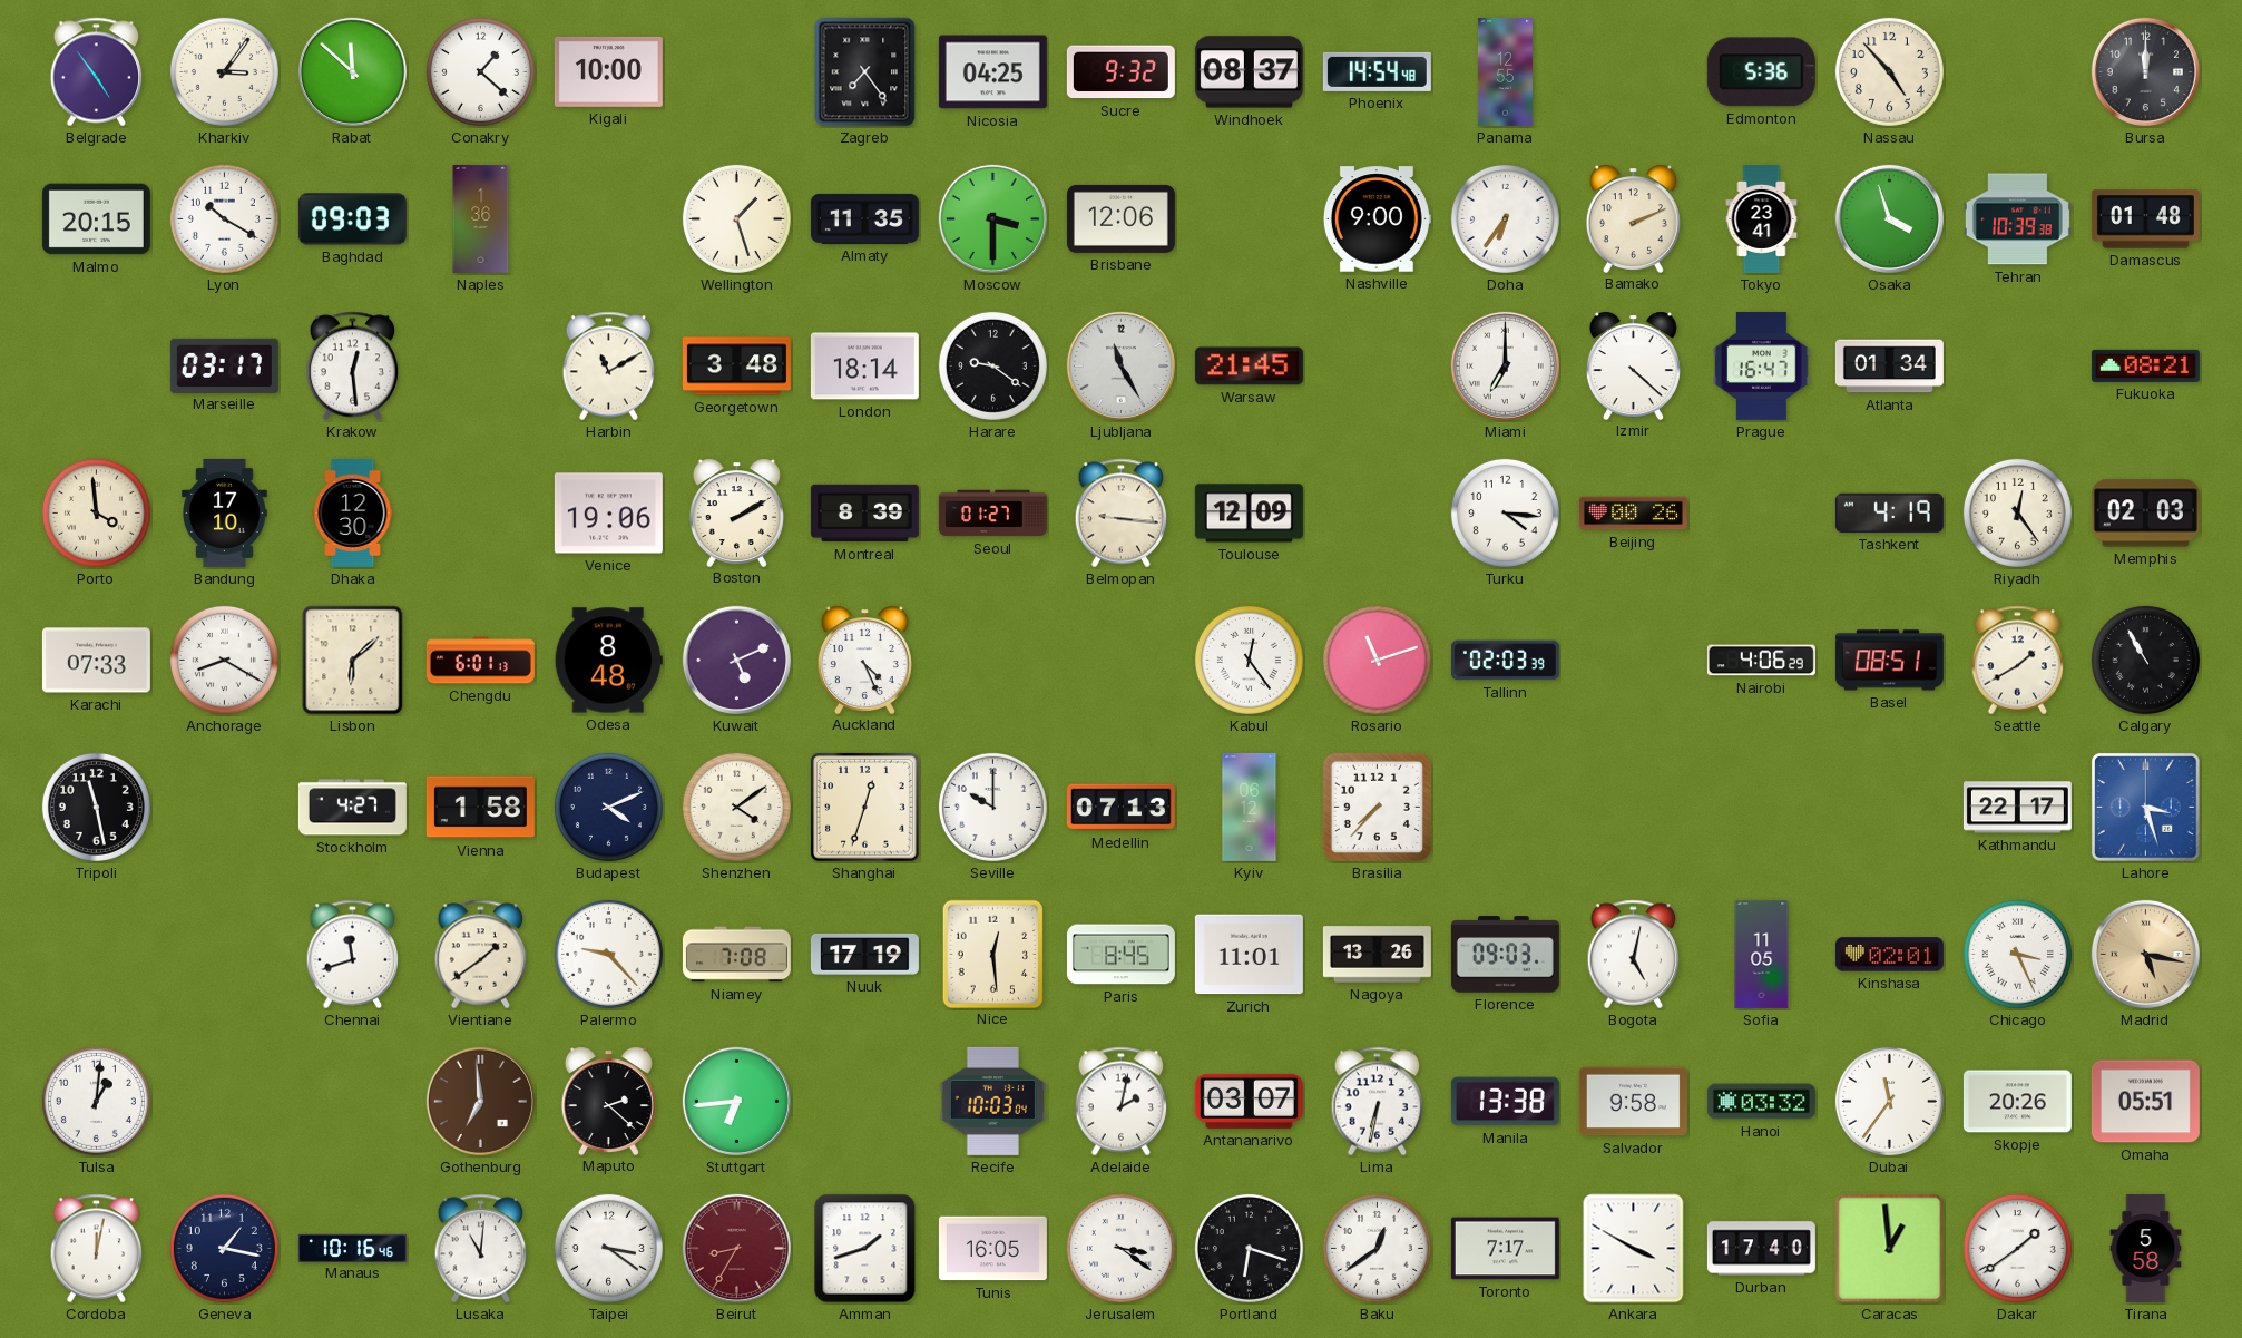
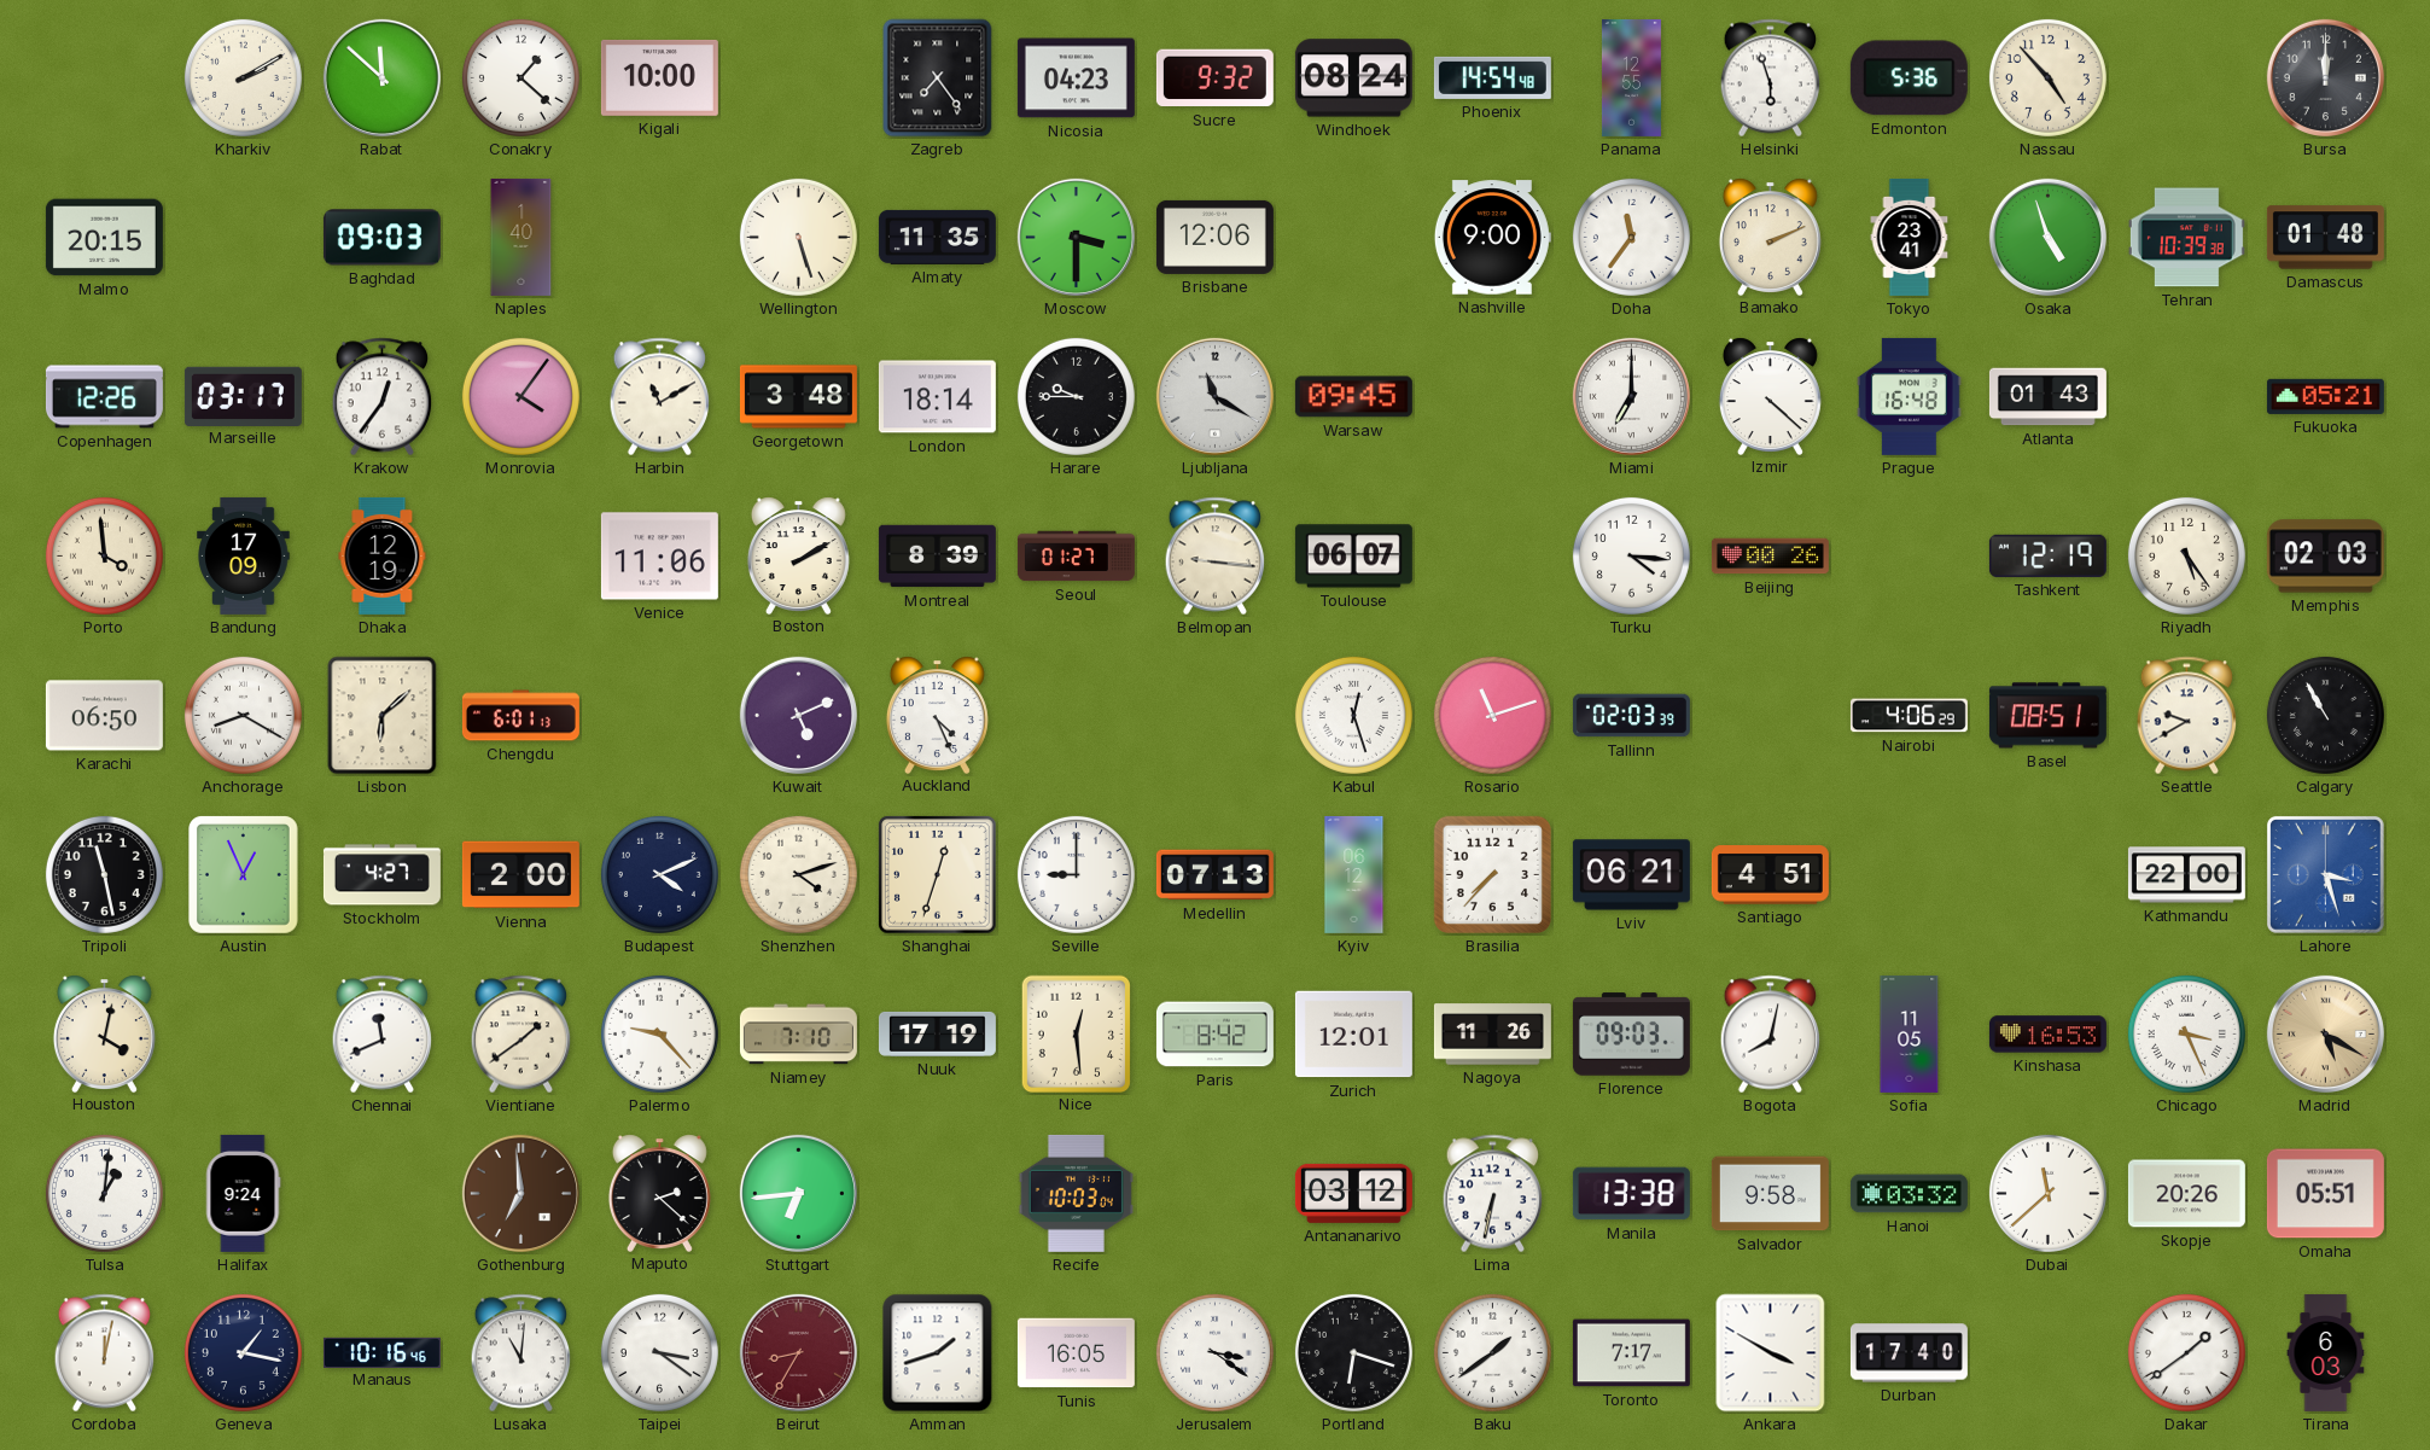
Belgrade: 4:54 -> none
Kharkiv: 3:06 -> 2:10
Nicosia: 04:25 -> 04:23
Windhoek: 08:37 -> 08:24
Helsinki: none -> 5:57
Lyon: 10:20 -> none
Naples: 1:36 -> 1:40
Wellington: 1:27 -> 5:27
Doha: 6:36 -> 11:36
Osaka: 3:57 -> 4:57
Copenhagen: none -> 12:26
Krakow: 12:29 -> 12:36
Monrovia: none -> 4:06
Harare: 9:21 -> 9:45
Ljubljana: 11:25 -> 11:20
Warsaw: 21:45 -> 09:45
Prague: 16:47 -> 16:48
Atlanta: 01:34 -> 01:43
Fukuoka: 08:21 -> 05:21
Bandung: 17:10 -> 17:09
Dhaka: 12:30 -> 12:19
Venice: 19:06 -> 11:06
Toulouse: 12:09 -> 06:07
Tashkent: 4:19 -> 12:19
Riyadh: 12:24 -> 5:24
Karachi: 07:33 -> 06:50
Odesa: 8:48 -> none
Kabul: 12:24 -> 12:27
Seattle: 1:40 -> 9:40
Austin: none -> 12:56
Vienna: 1:58 -> 2:00
Shenzhen: 4:09 -> 4:12
Seville: 10:00 -> 9:00
Lviv: none -> 06:21
Santiago: none -> 4:51
Kathmandu: 22:17 -> 22:00
Houston: none -> 4:02
Chennai: 11:42 -> 11:41
Niamey: 7:08 -> 7:10
Paris: 8:45 -> 8:42
Zurich: 11:01 -> 12:01
Nagoya: 13:26 -> 11:26
Bogota: 5:02 -> 8:02
Kinshasa: 02:01 -> 16:53
Madrid: 5:17 -> 5:20
Halifax: none -> 9:24
Adelaide: 2:02 -> none
Antananarivo: 03:07 -> 03:12
Dubai: 11:36 -> 11:38
Baku: 12:39 -> 1:39
Caracas: 12:59 -> none
Tirana: 5:58 -> 6:03
